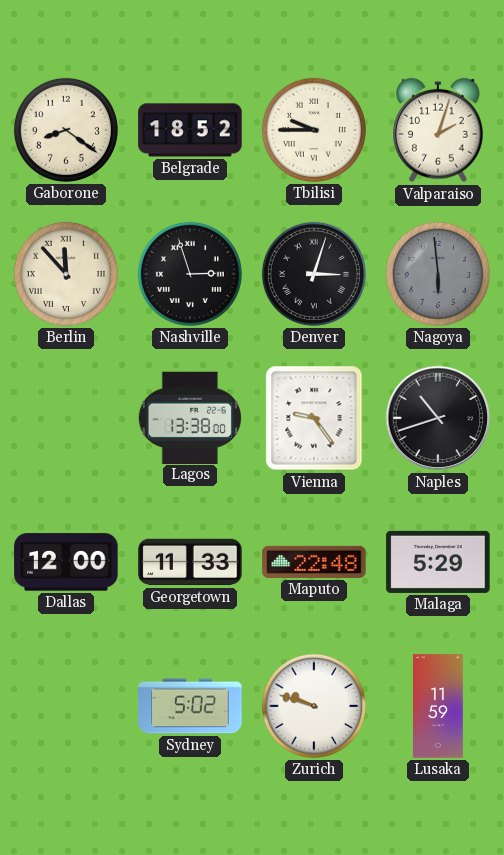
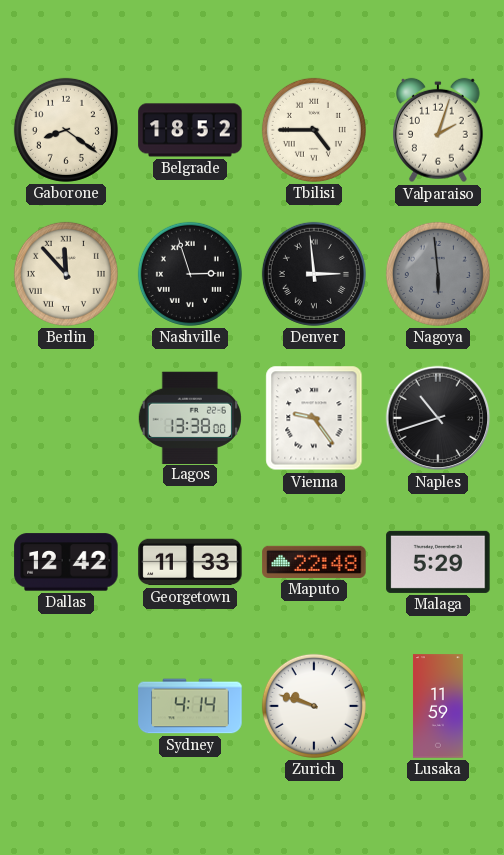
Tbilisi: 9:45 -> 4:45
Denver: 3:03 -> 2:59
Dallas: 12:00 -> 12:42
Sydney: 5:02 -> 4:14
